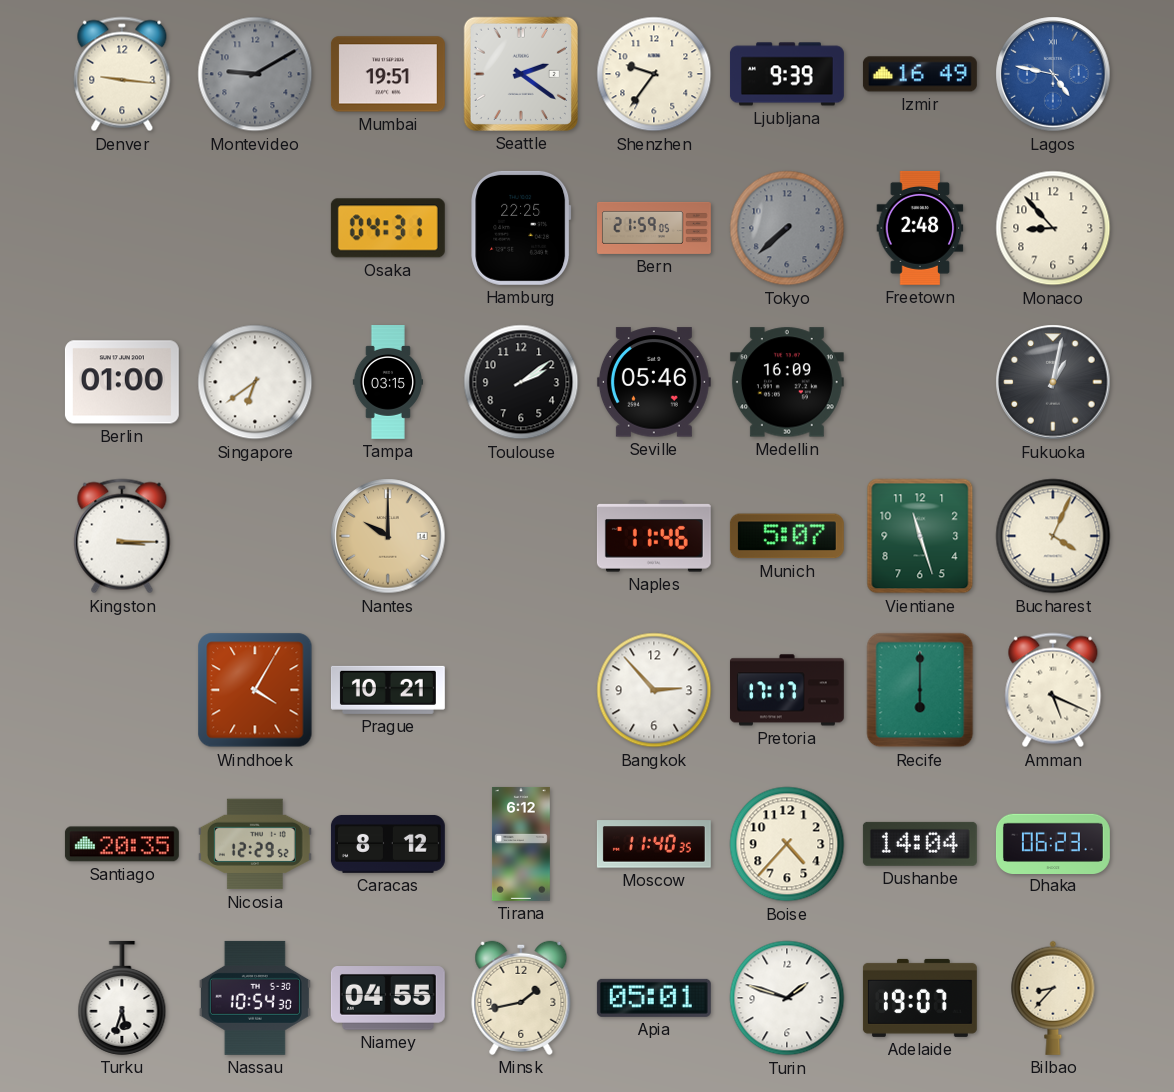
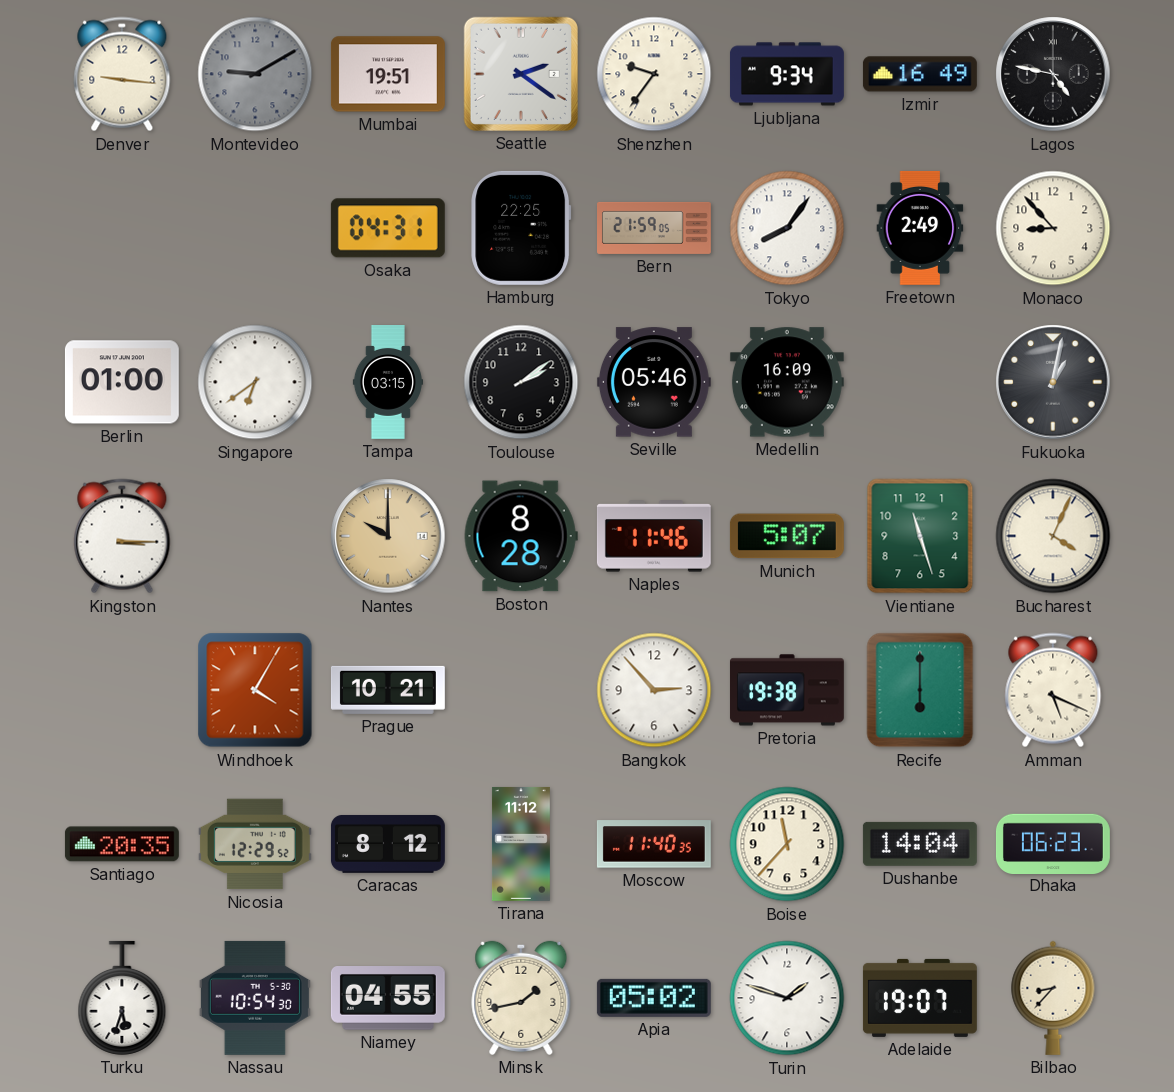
Ljubljana: 9:39 -> 9:34
Lagos dial: blue -> black
Tokyo: 7:38 -> 8:06
Tokyo dial: grey -> white
Freetown: 2:48 -> 2:49
Boston: none -> 8:28
Pretoria: 17:17 -> 19:38
Tirana: 6:12 -> 11:12
Boise: 4:37 -> 11:37
Apia: 05:01 -> 05:02
